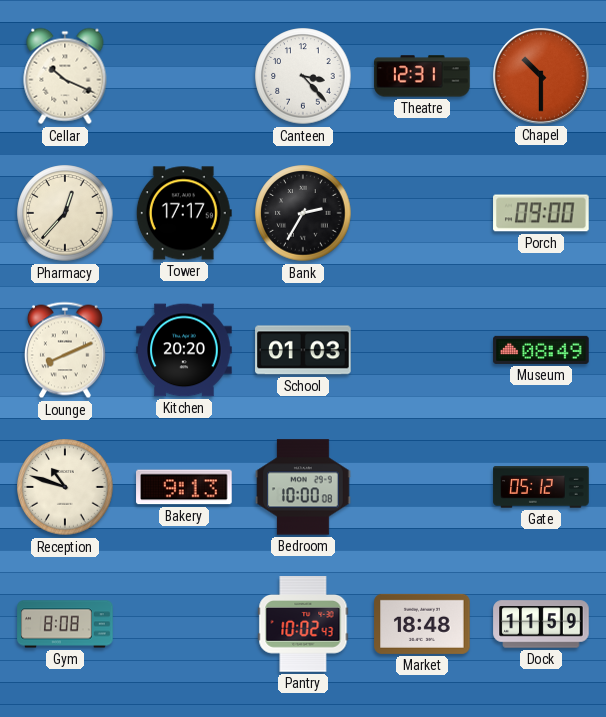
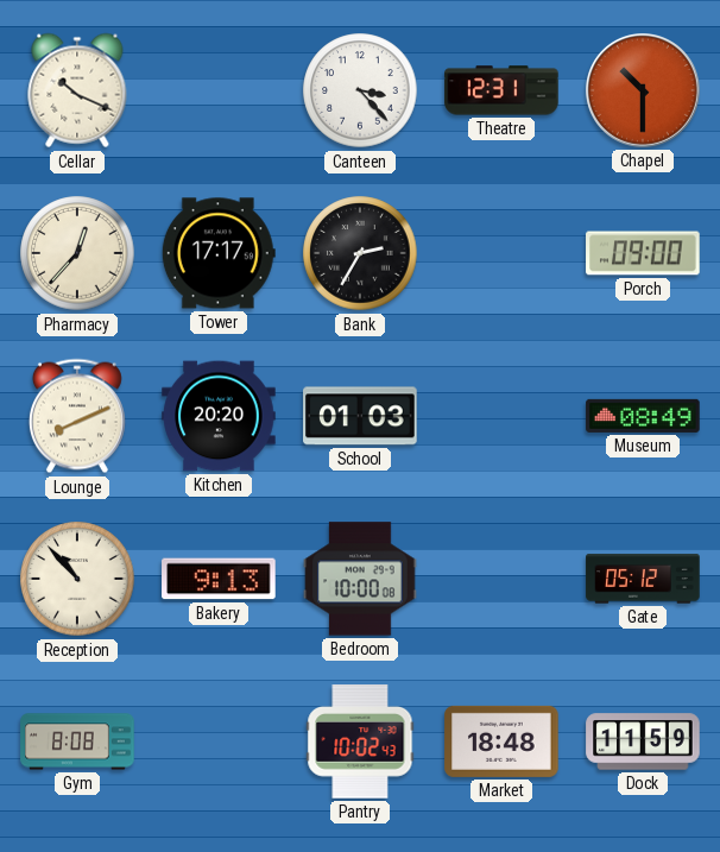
Reception: 10:48 -> 10:53
